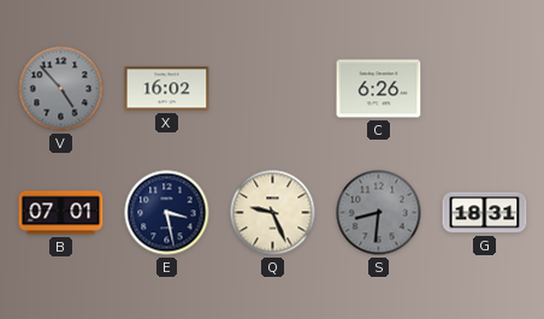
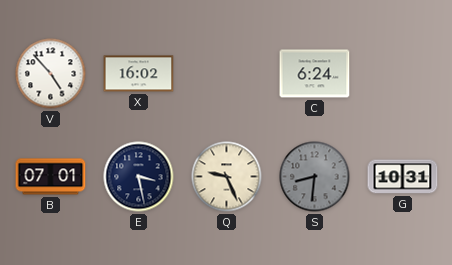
V dial: grey -> white
C: 6:26 -> 6:24
G: 18:31 -> 10:31
